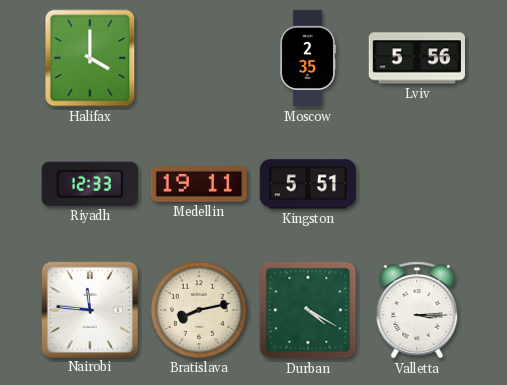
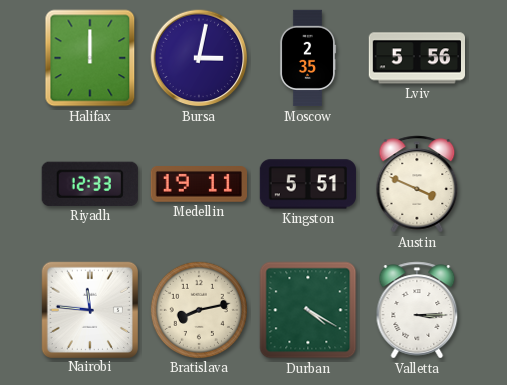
Halifax: 4:00 -> 12:00
Bursa: none -> 3:02
Austin: none -> 3:49
